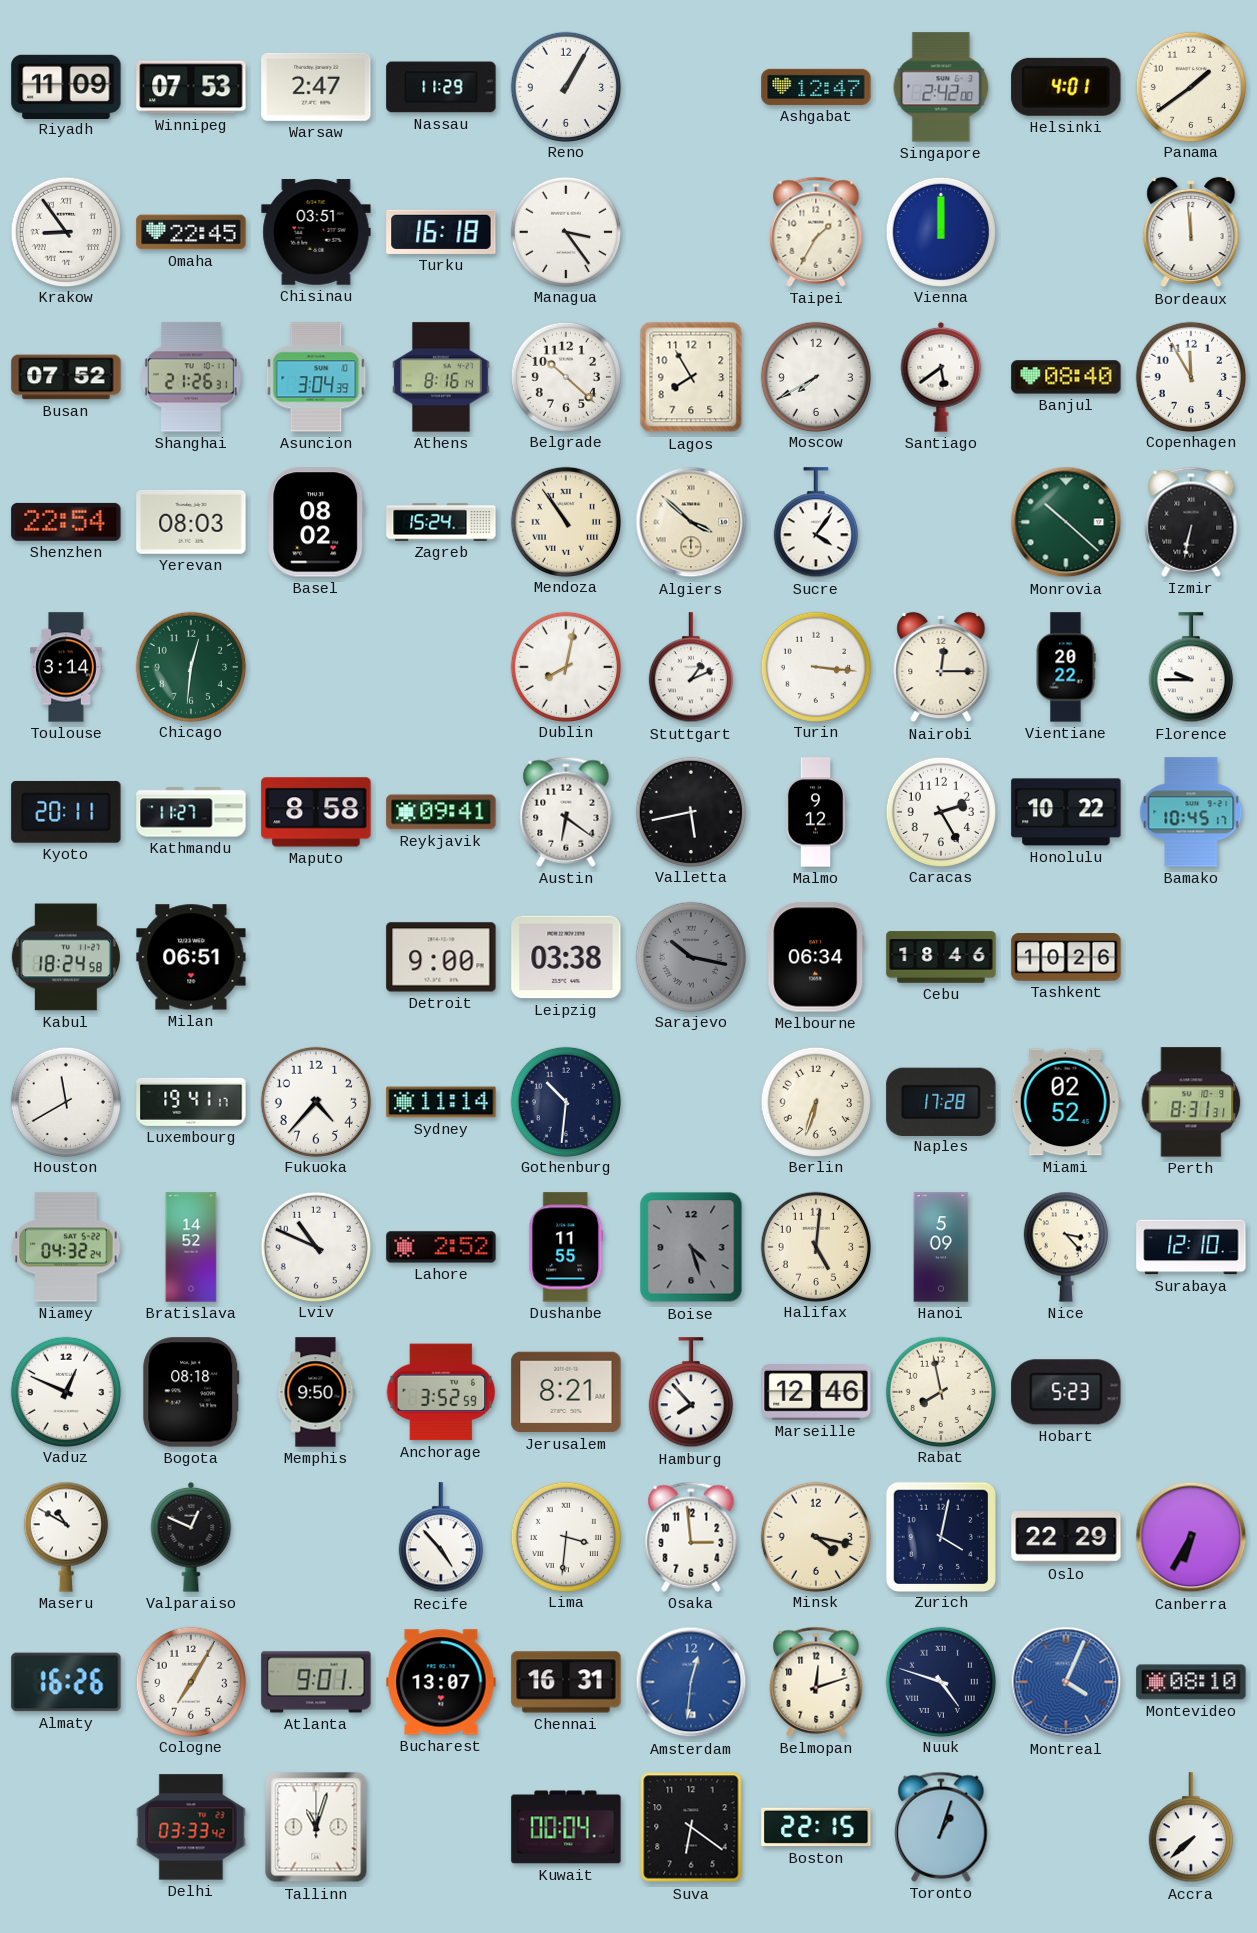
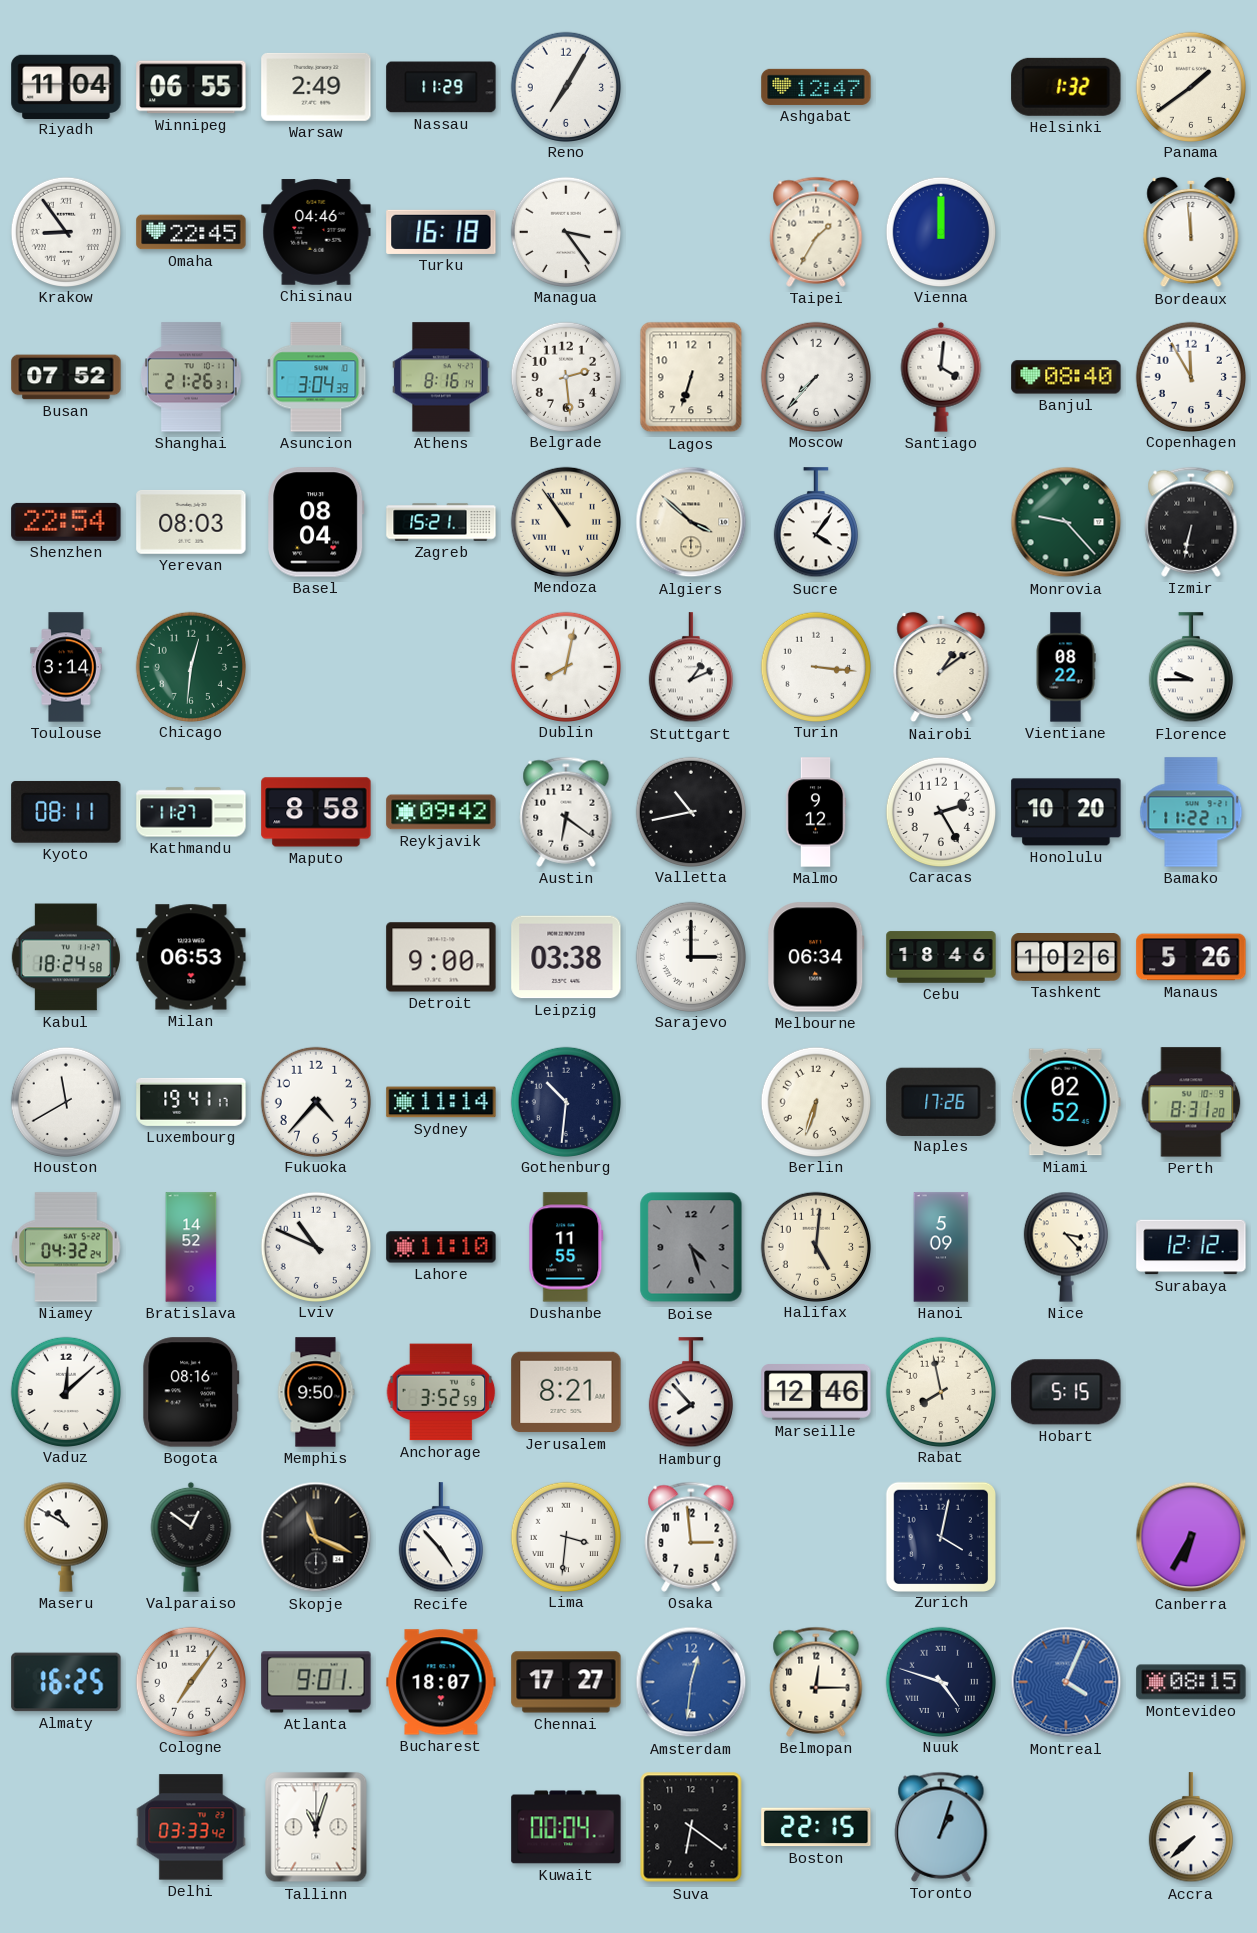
Riyadh: 11:09 -> 11:04
Winnipeg: 07:53 -> 06:55
Warsaw: 2:47 -> 2:49
Reno: 1:05 -> 7:05
Singapore: 2:42 -> none
Helsinki: 4:01 -> 1:32
Chisinau: 03:51 -> 04:46
Belgrade: 10:22 -> 2:29
Lagos: 7:55 -> 6:33
Moscow: 7:40 -> 7:37
Santiago: 5:39 -> 4:01
Basel: 08:02 -> 08:04
Zagreb: 15:24 -> 15:21
Monrovia: 10:22 -> 9:23
Nairobi: 12:15 -> 1:09
Vientiane: 20:22 -> 08:22
Kyoto: 20:11 -> 08:11
Reykjavik: 09:41 -> 09:42
Valletta: 5:43 -> 10:43
Honolulu: 10:22 -> 10:20
Bamako: 10:45 -> 11:22
Milan: 06:51 -> 06:53
Sarajevo: 10:17 -> 3:00
Sarajevo dial: grey -> white
Manaus: none -> 5:26
Naples: 17:28 -> 17:26
Perth: 8:31:31 -> 8:31:20
Lahore: 2:52 -> 11:10
Surabaya: 12:10 -> 12:12
Vaduz: 12:49 -> 12:08
Bogota: 08:18 -> 08:16
Hobart: 5:23 -> 5:15
Valparaiso: 12:49 -> 12:51
Skopje: none -> 11:19
Minsk: 4:17 -> none
Oslo: 22:29 -> none
Almaty: 16:26 -> 16:25
Cologne: 7:05 -> 7:06
Bucharest: 13:07 -> 18:07
Chennai: 16:31 -> 17:27
Belmopan: 12:12 -> 12:15
Montevideo: 08:10 -> 08:15
